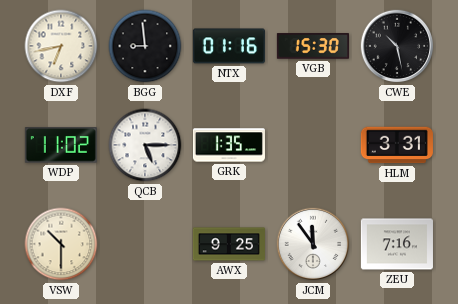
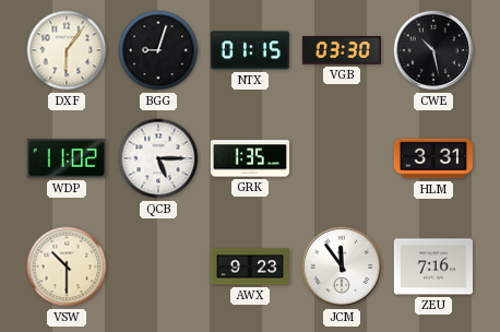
DXF: 6:43 -> 6:06
BGG: 8:59 -> 9:03
NTX: 01:16 -> 01:15
VGB: 15:30 -> 03:30
AWX: 9:25 -> 9:23
